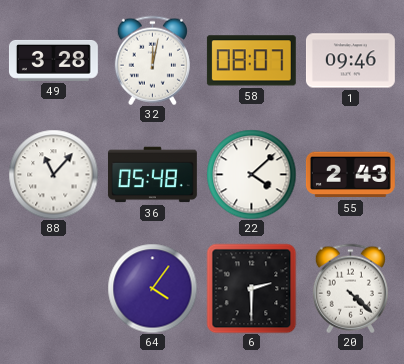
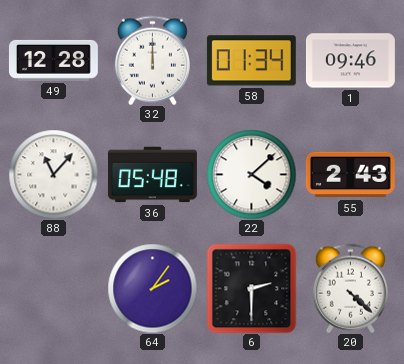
49: 3:28 -> 12:28
32: 12:02 -> 12:00
58: 08:07 -> 01:34
64: 4:06 -> 2:06
